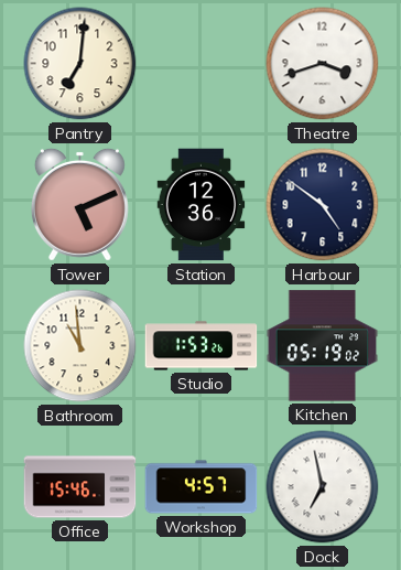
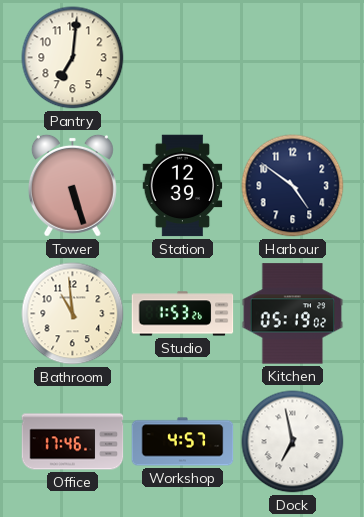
Theatre: 3:42 -> none
Tower: 5:11 -> 5:27
Station: 12:36 -> 12:39
Office: 15:46 -> 17:46
